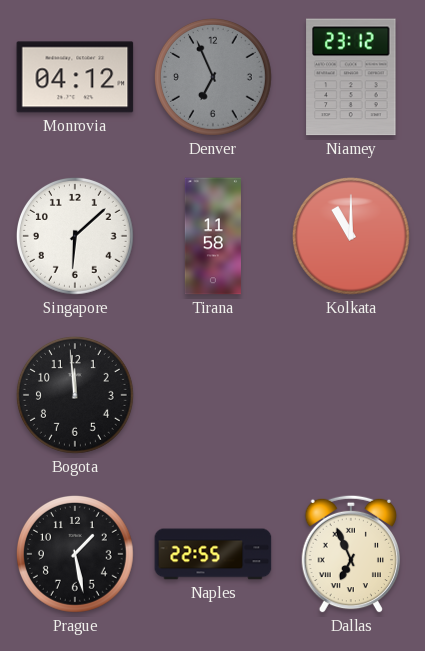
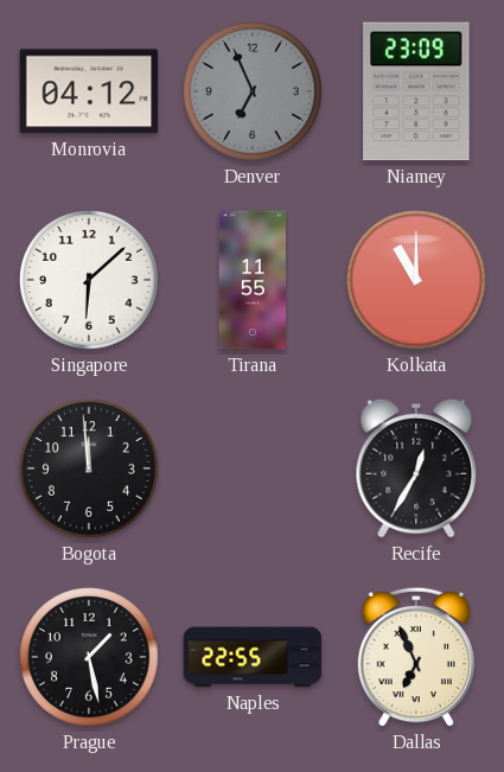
Niamey: 23:12 -> 23:09
Tirana: 11:58 -> 11:55
Recife: none -> 12:35
